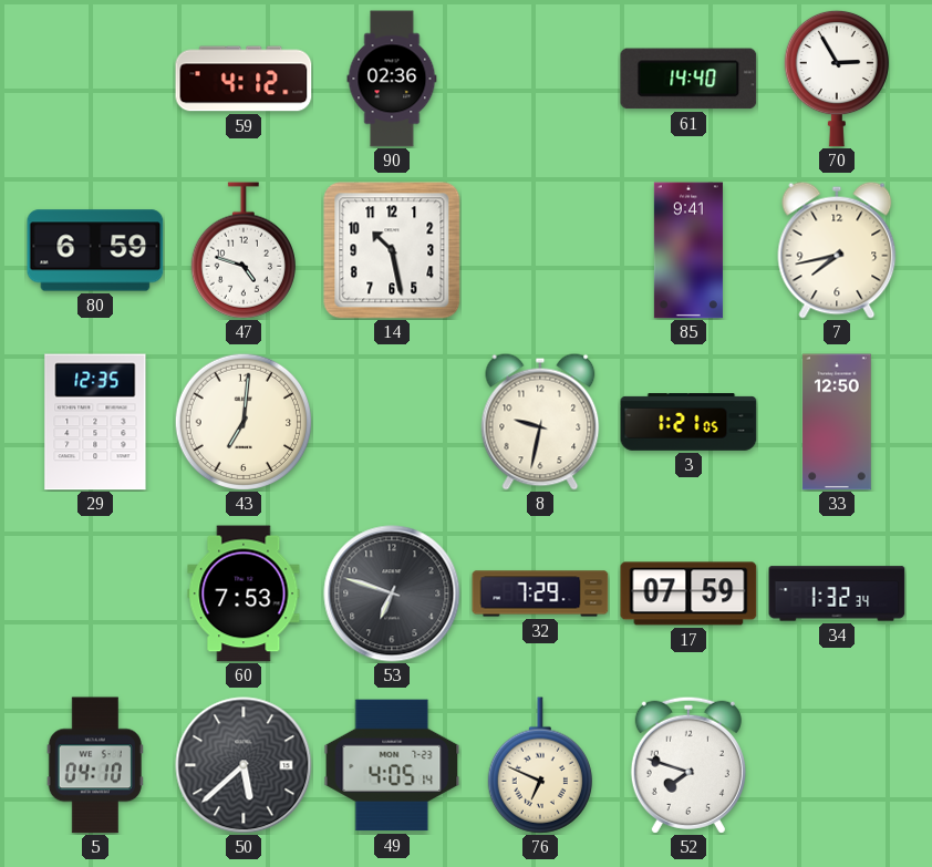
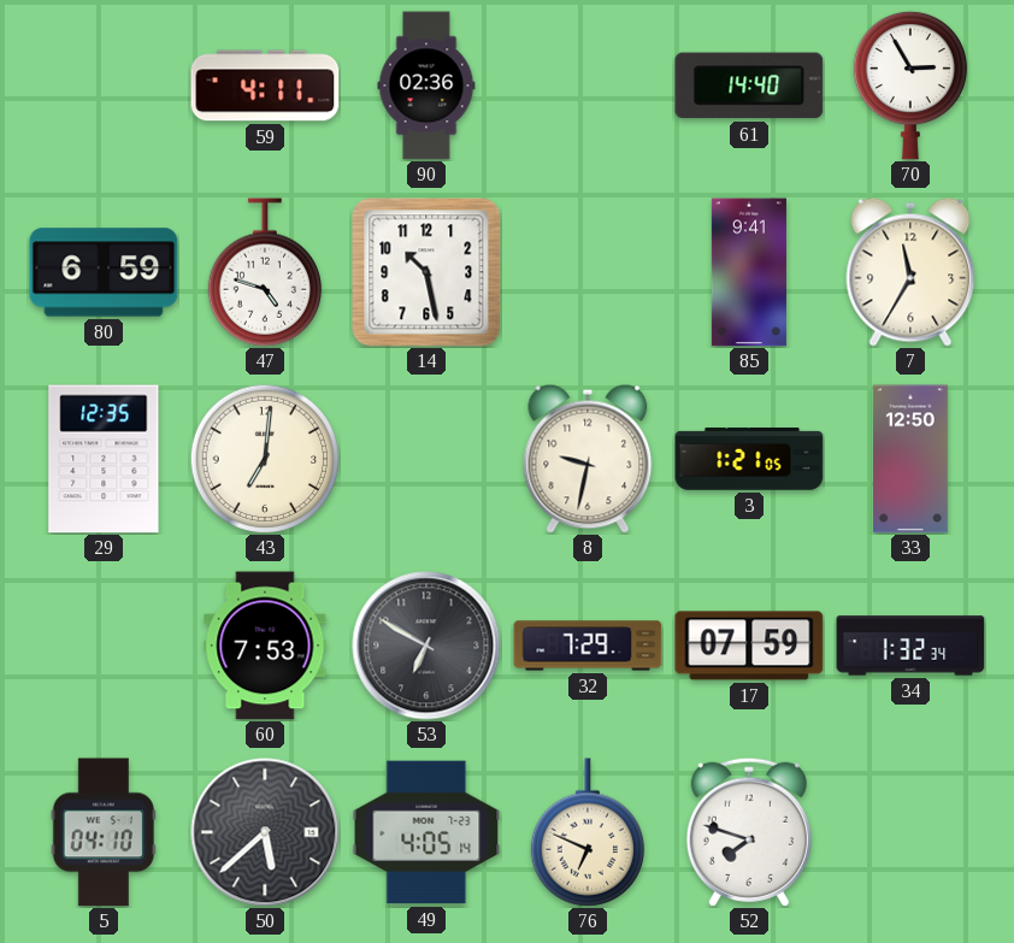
59: 4:12 -> 4:11
7: 7:43 -> 11:35
53: 6:48 -> 6:50
